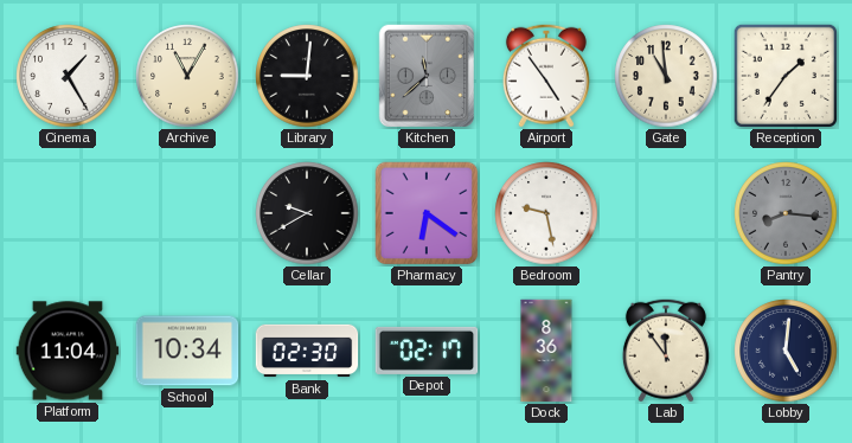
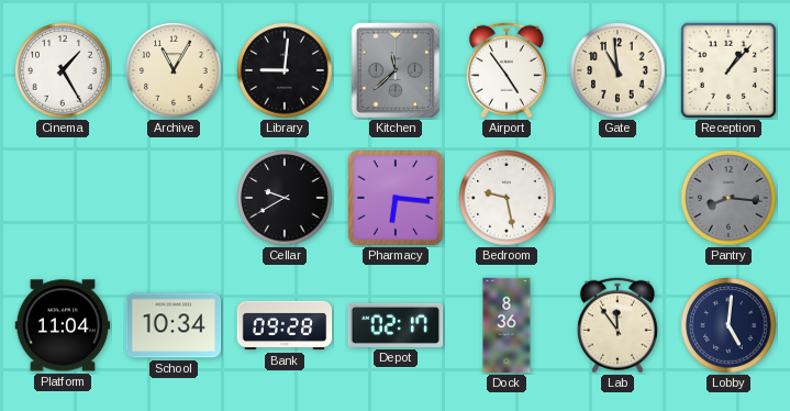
Reception: 1:36 -> 1:07
Pharmacy: 6:21 -> 6:16
Bank: 02:30 -> 09:28
